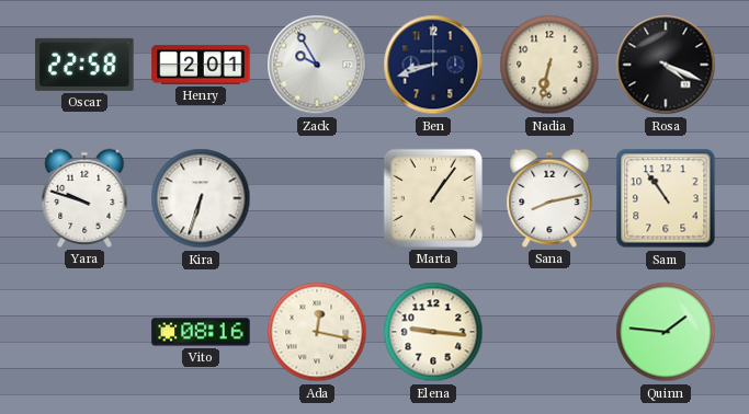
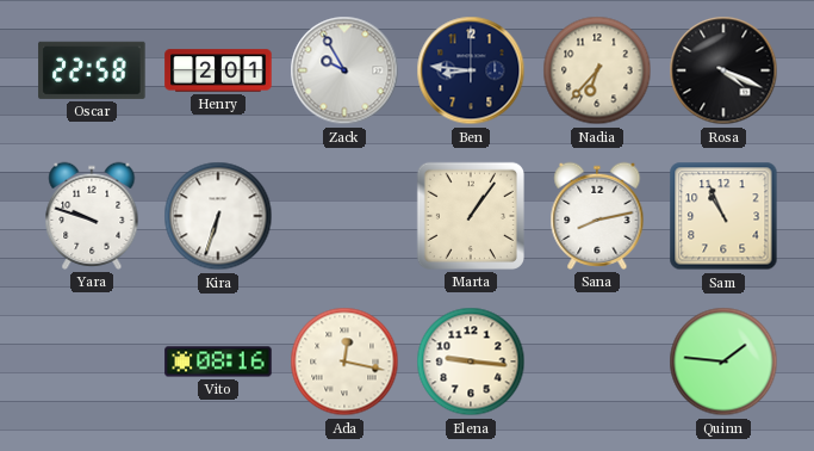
Ben: 8:42 -> 8:46
Nadia: 6:32 -> 6:37
Sam: 10:54 -> 10:56
